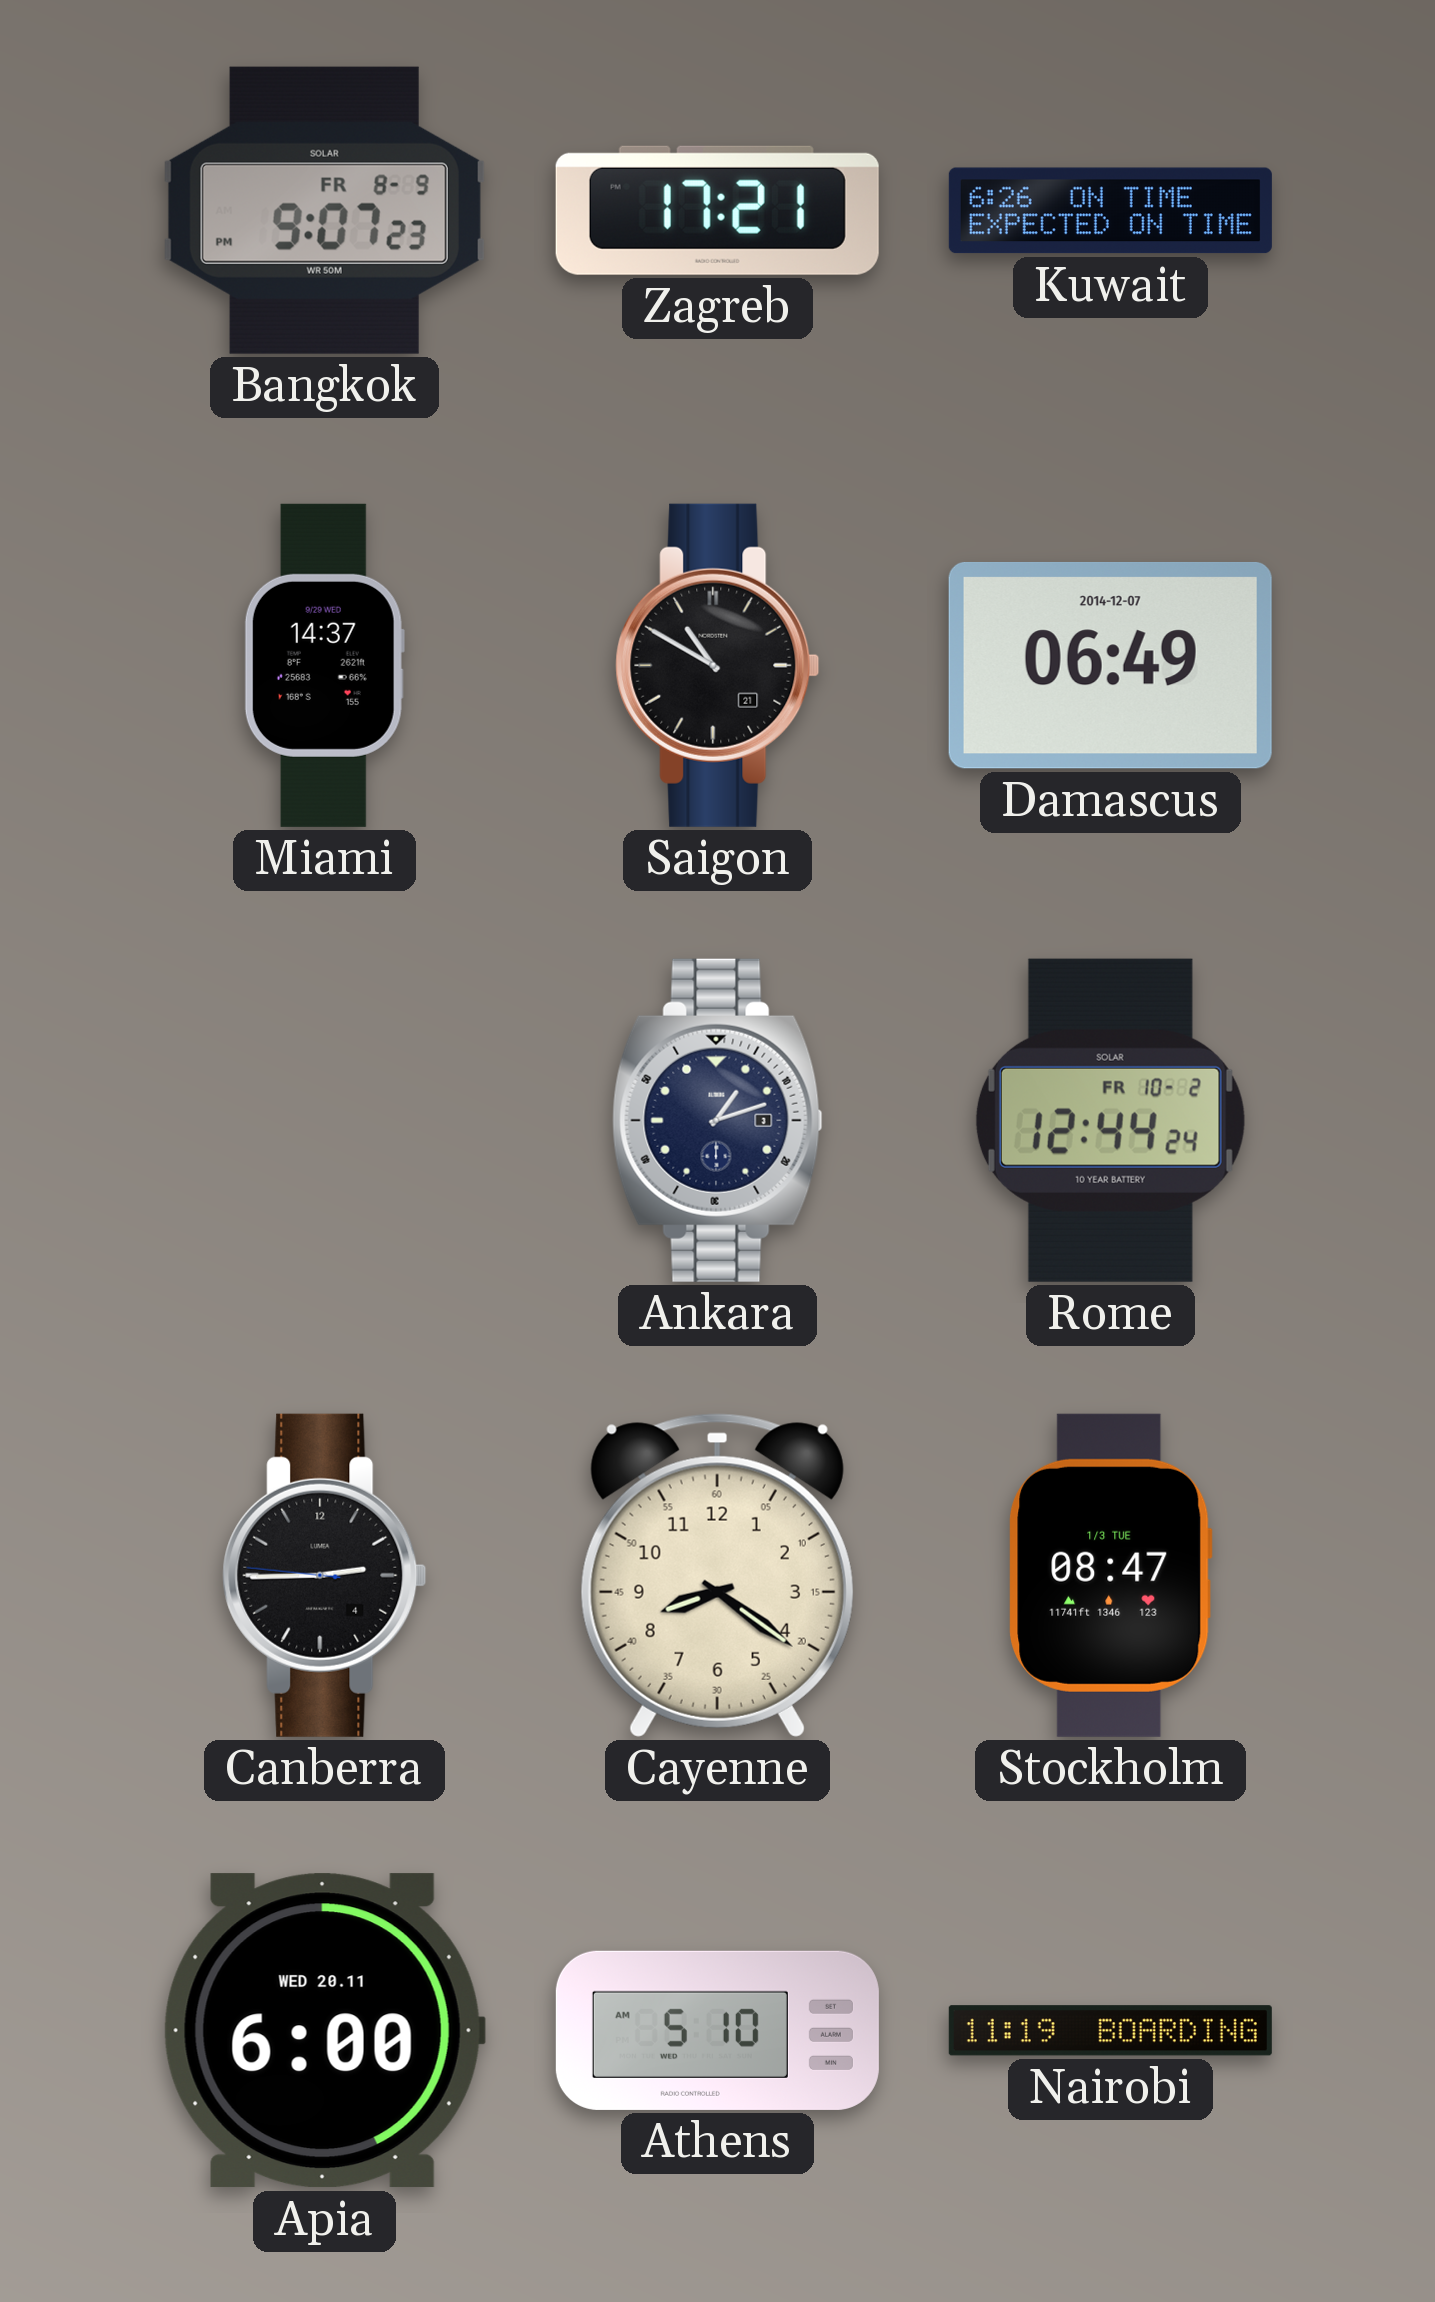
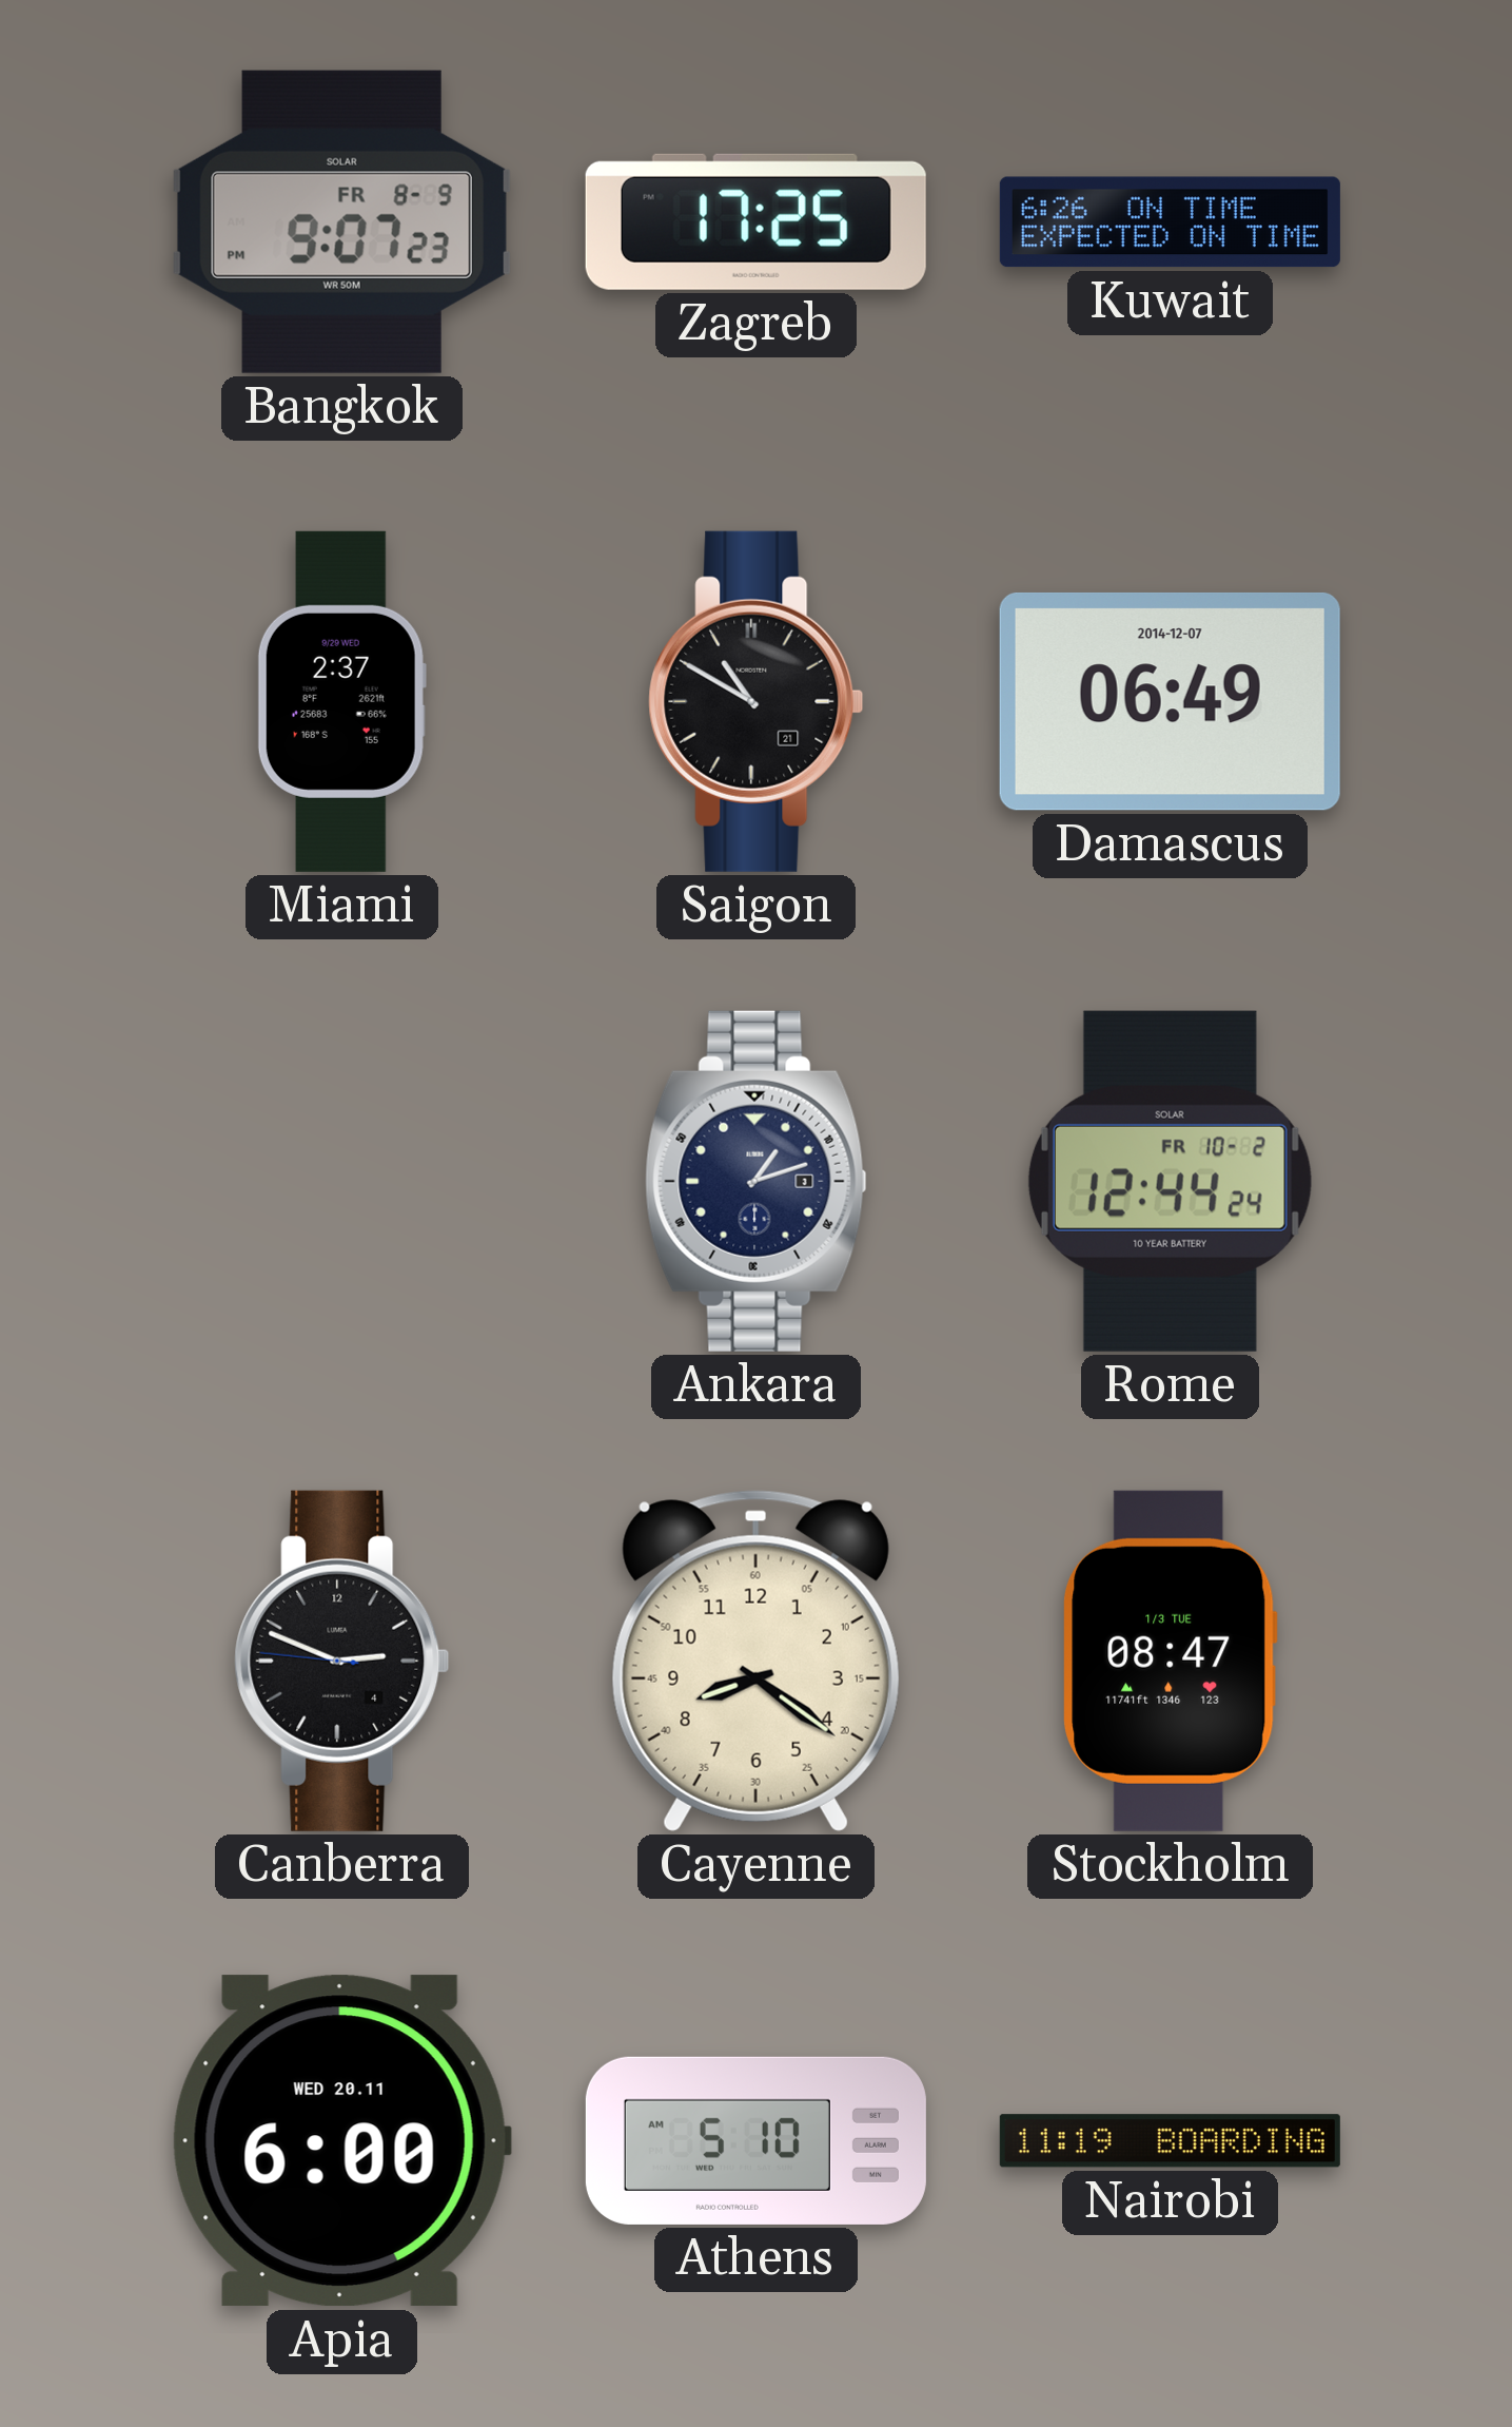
Zagreb: 17:21 -> 17:25
Miami: 14:37 -> 2:37
Canberra: 2:44 -> 2:48
